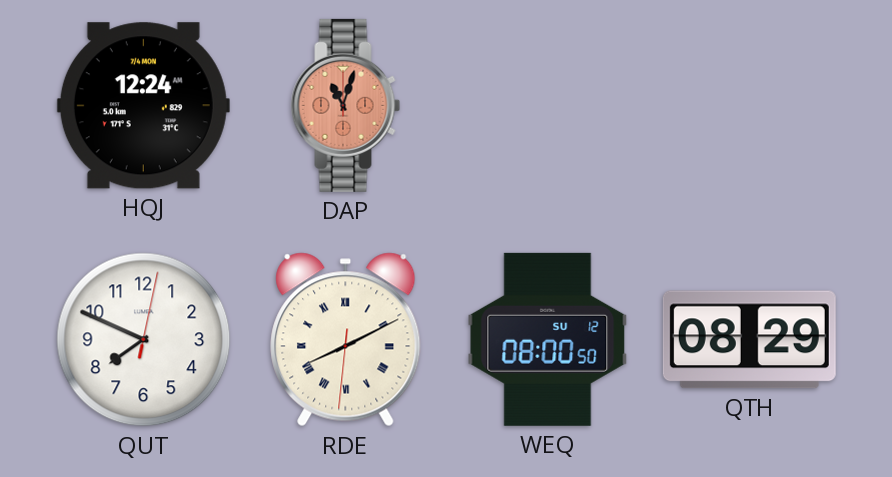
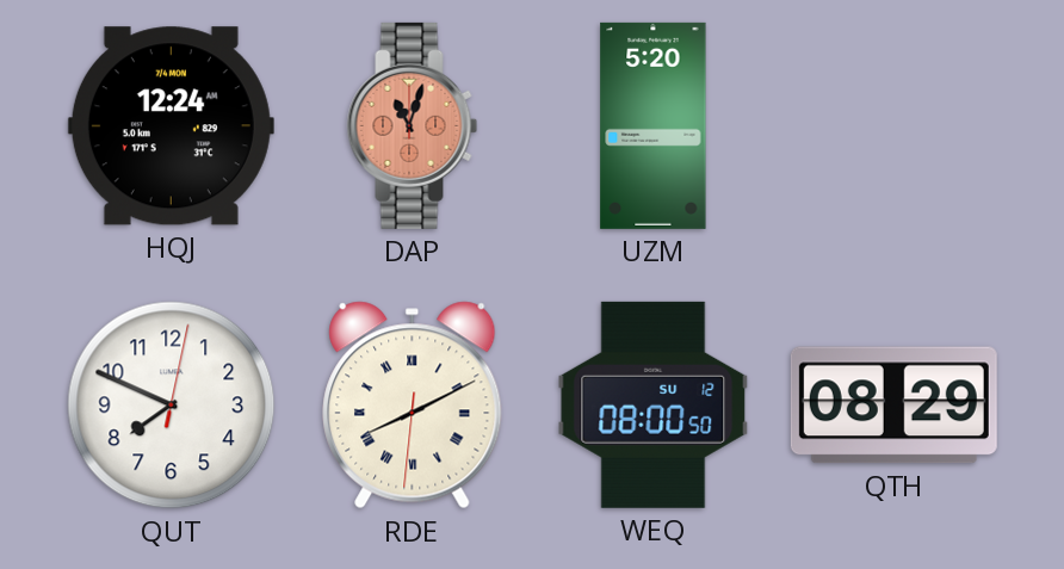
UZM: none -> 5:20
